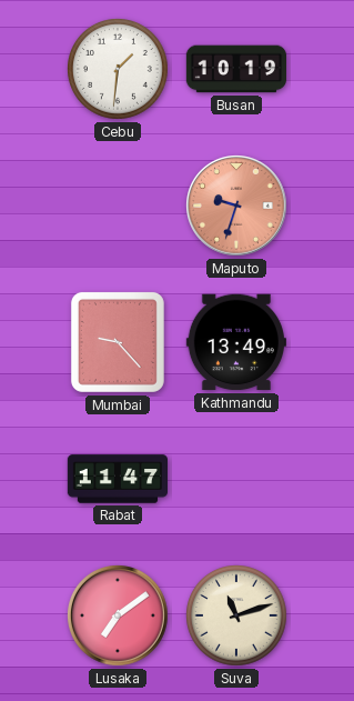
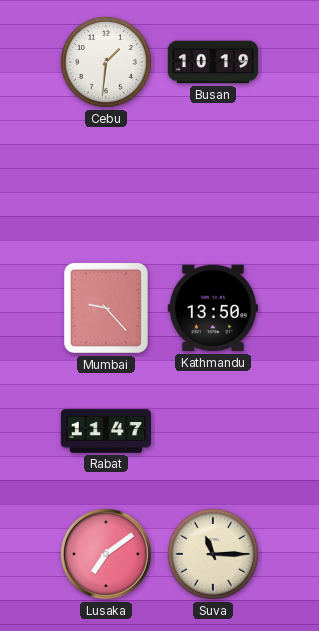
Maputo: 9:33 -> none
Kathmandu: 13:49 -> 13:50
Suva: 11:12 -> 11:15
